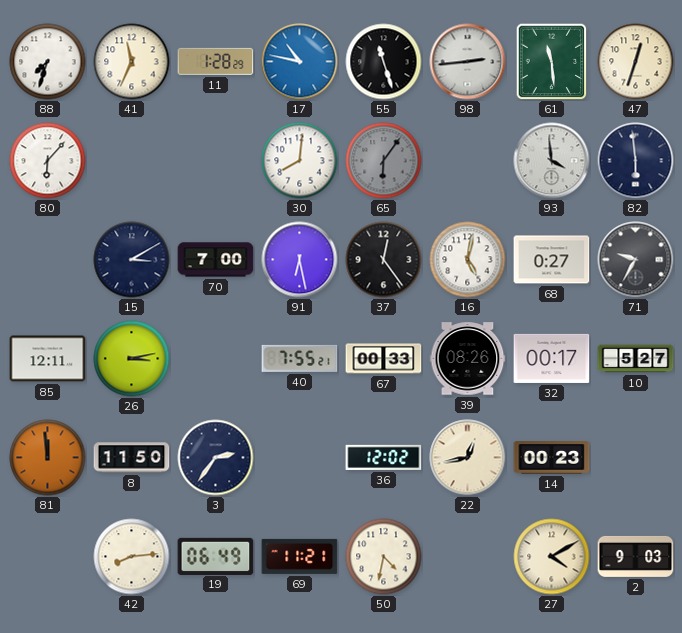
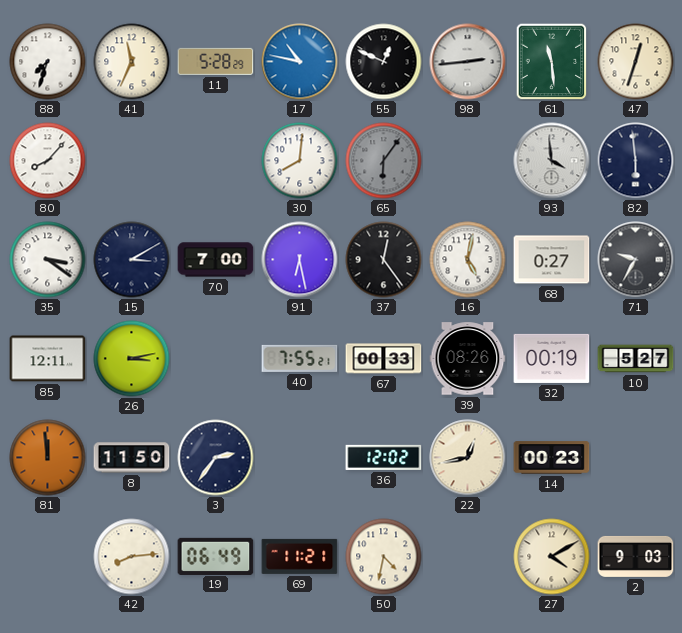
11: 1:28 -> 5:28
55: 11:27 -> 12:49
80: 6:07 -> 8:07
35: none -> 3:21
32: 00:17 -> 00:19
